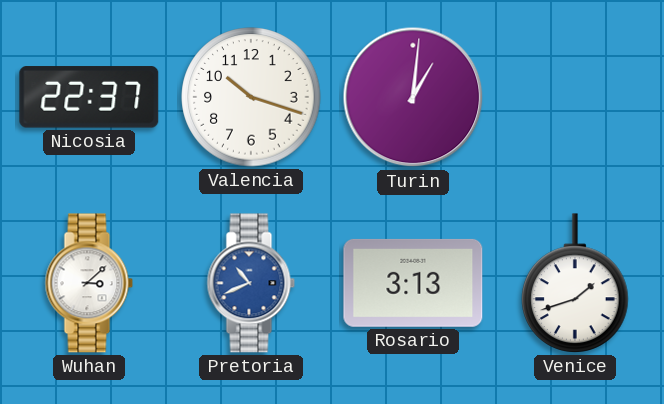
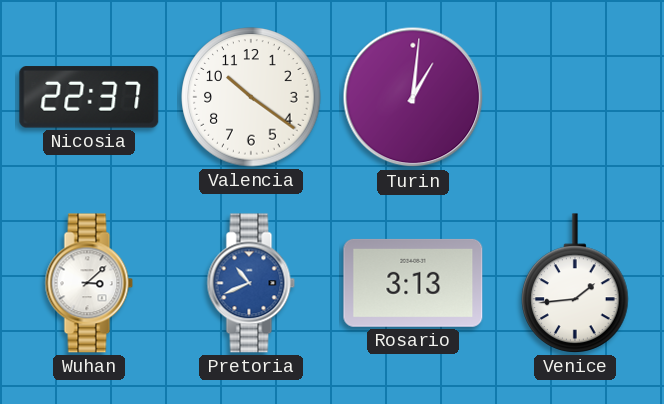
Valencia: 10:18 -> 10:21
Venice: 1:42 -> 1:44
